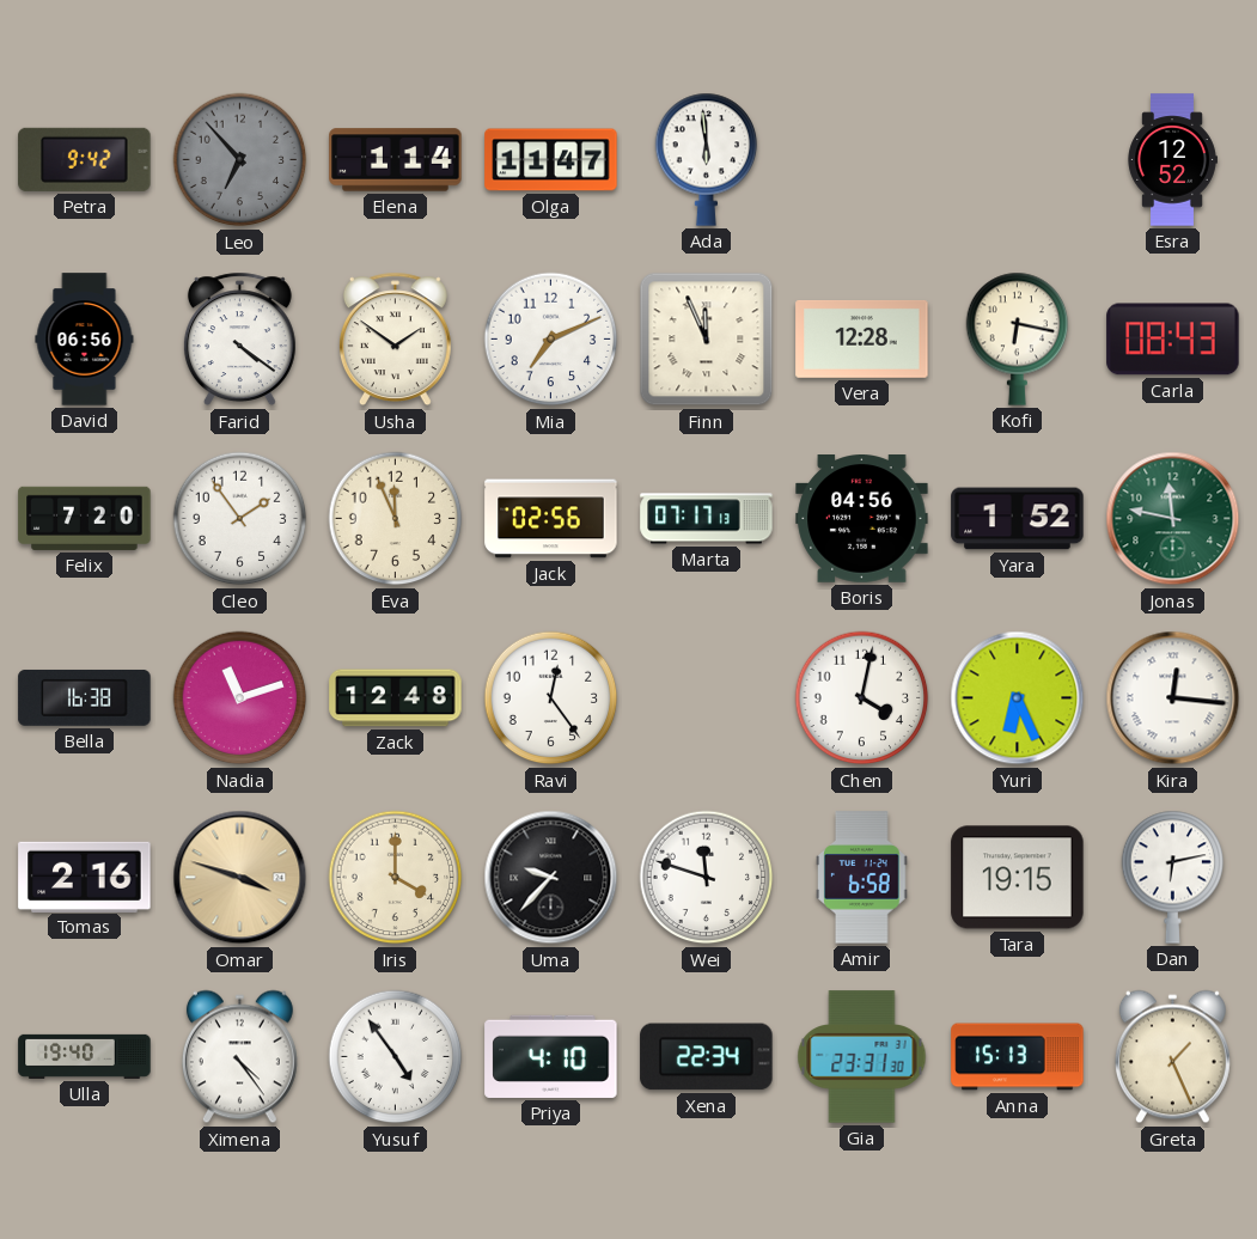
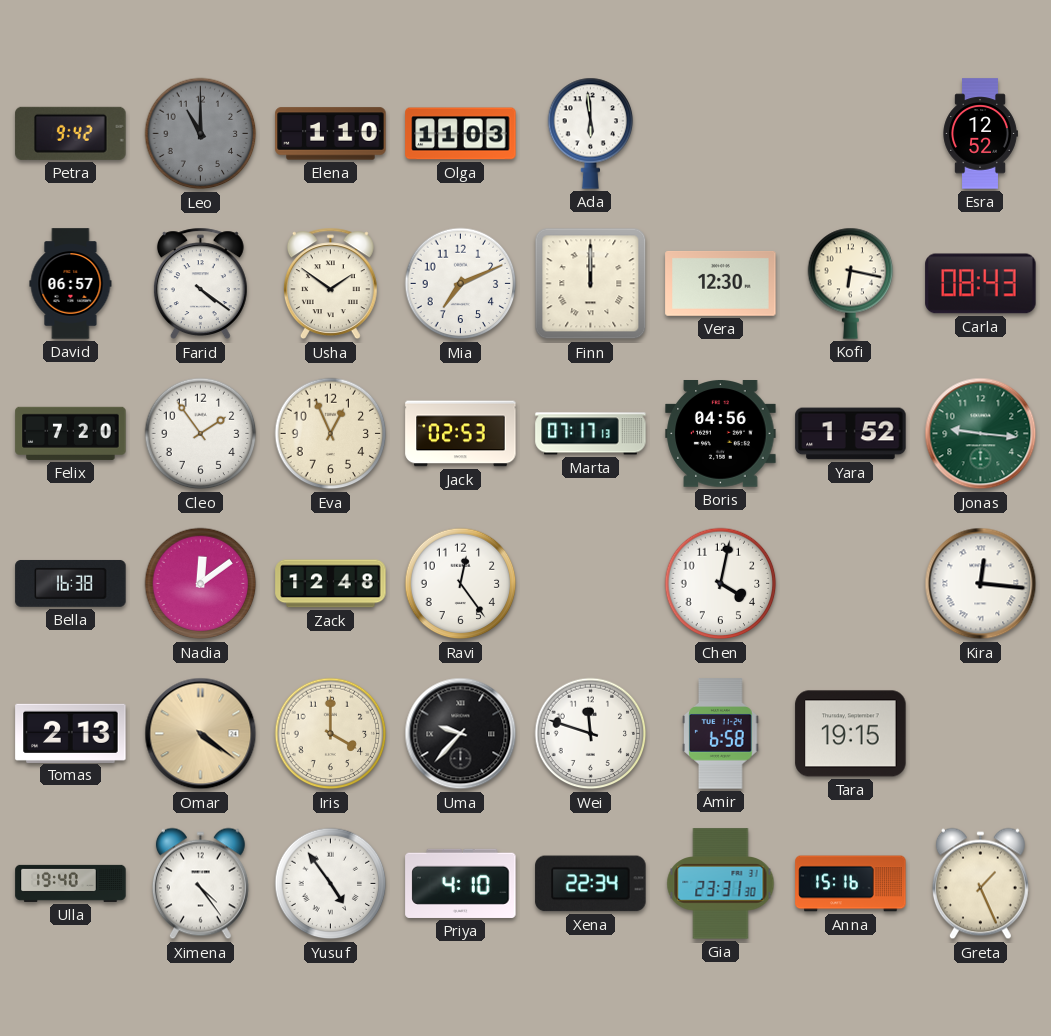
Leo: 6:53 -> 11:00
Elena: 1:14 -> 1:10
Olga: 11:47 -> 11:03
David: 06:56 -> 06:57
Finn: 11:56 -> 12:00
Vera: 12:28 -> 12:30
Eva: 11:56 -> 12:56
Jack: 02:56 -> 02:53
Jonas: 11:47 -> 9:16
Nadia: 11:12 -> 12:09
Yuri: 6:26 -> none
Tomas: 2:16 -> 2:13
Omar: 3:48 -> 4:21
Dan: 6:13 -> none
Anna: 15:13 -> 15:16
